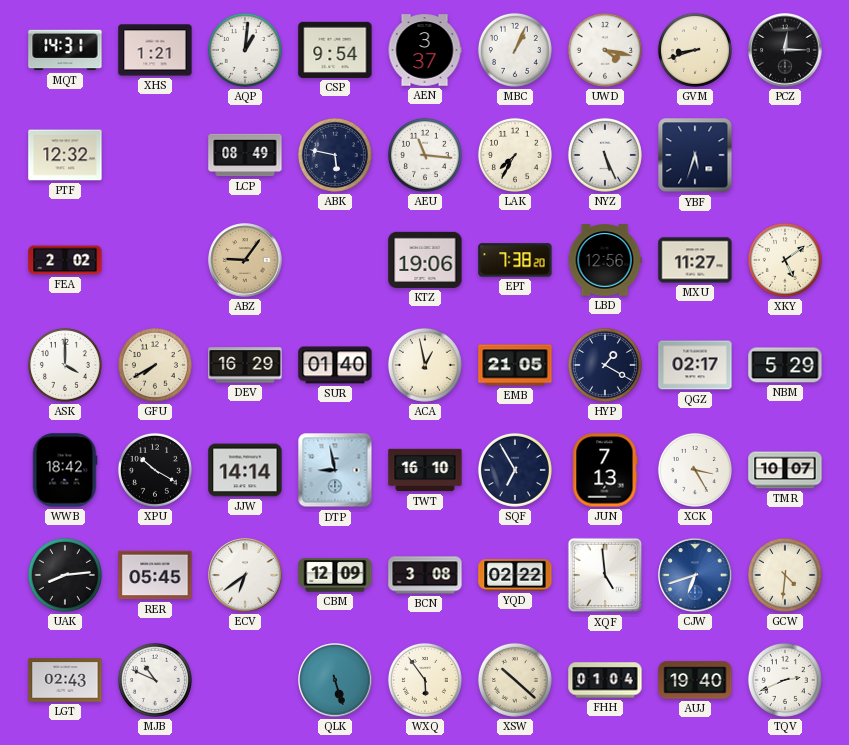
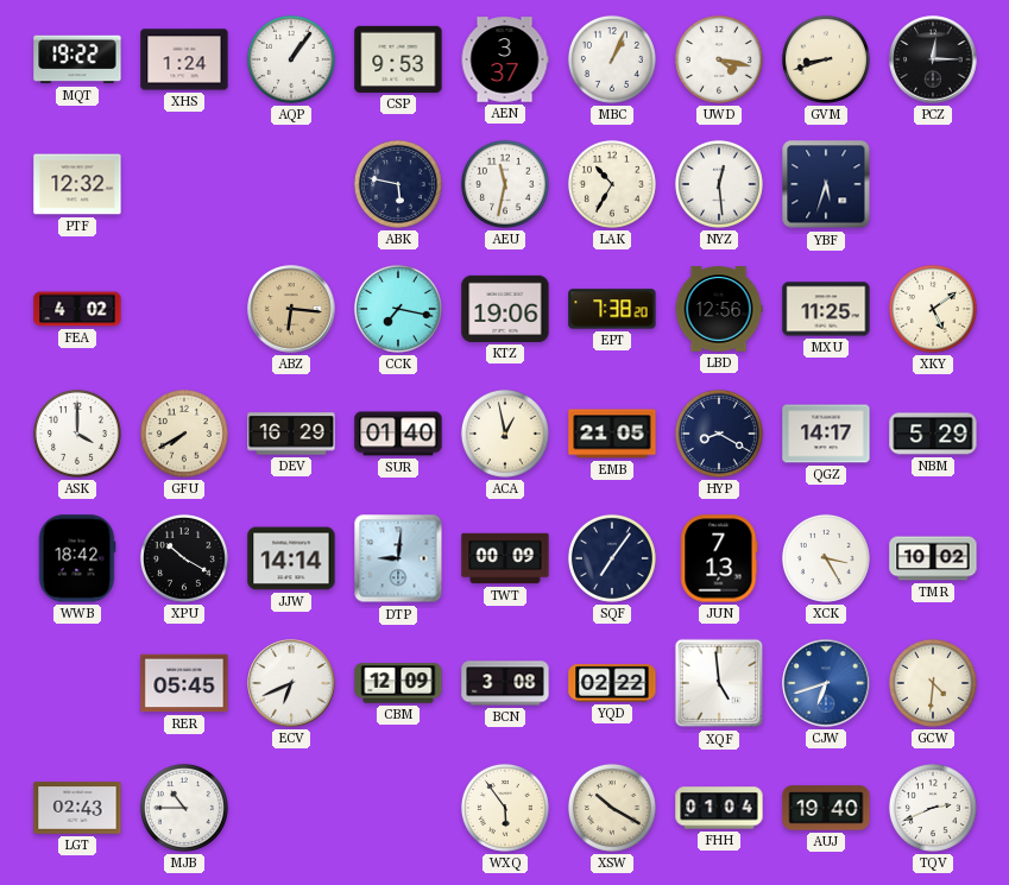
MQT: 14:31 -> 19:22
XHS: 1:21 -> 1:24
AQP: 1:01 -> 1:06
CSP: 9:54 -> 9:53
LCP: 08:49 -> none
AEU: 11:16 -> 11:32
LAK: 7:35 -> 10:35
NYZ: 5:26 -> 12:29
FEA: 2:02 -> 4:02
ABZ: 9:06 -> 6:16
CCK: none -> 7:17
MXU: 11:27 -> 11:25
HYP: 1:20 -> 8:20
QGZ: 02:17 -> 14:17
DTP: 8:58 -> 9:01
TWT: 16:10 -> 00:09
SQF: 6:55 -> 7:06
TMR: 10:07 -> 10:02
UAK: 8:14 -> none
ECV: 6:39 -> 6:41
MJB: 10:49 -> 10:45
QLK: 5:27 -> none
XSW: 10:22 -> 10:20
